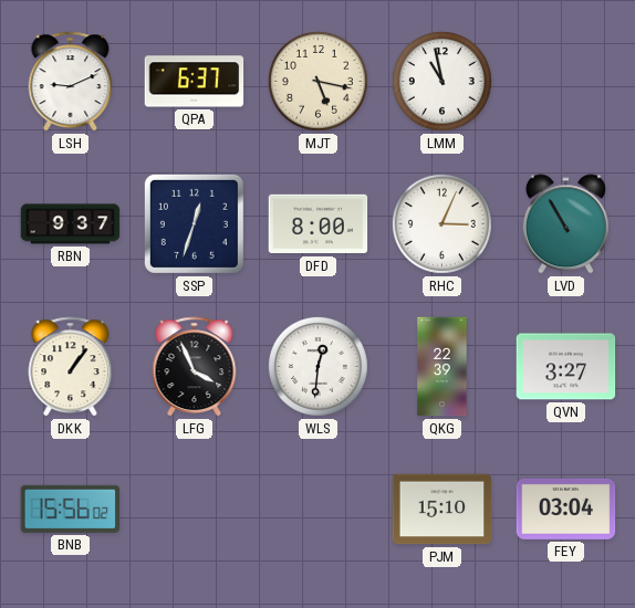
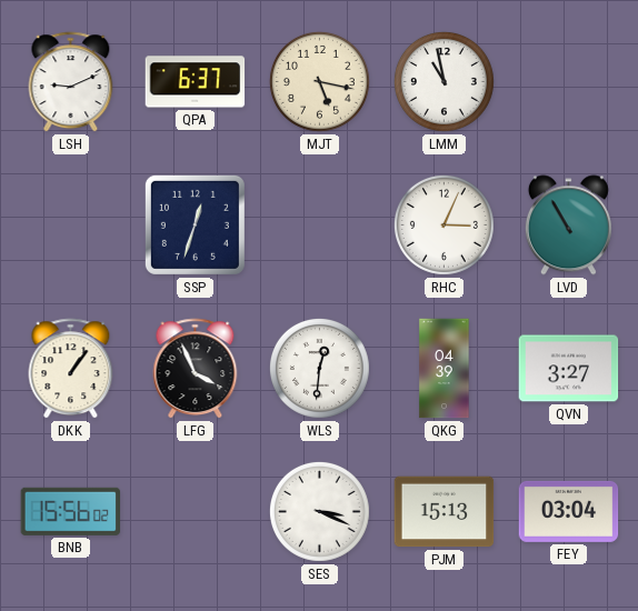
RBN: 9:37 -> none
DFD: 8:00 -> none
QKG: 22:39 -> 04:39
SES: none -> 3:19
PJM: 15:10 -> 15:13
